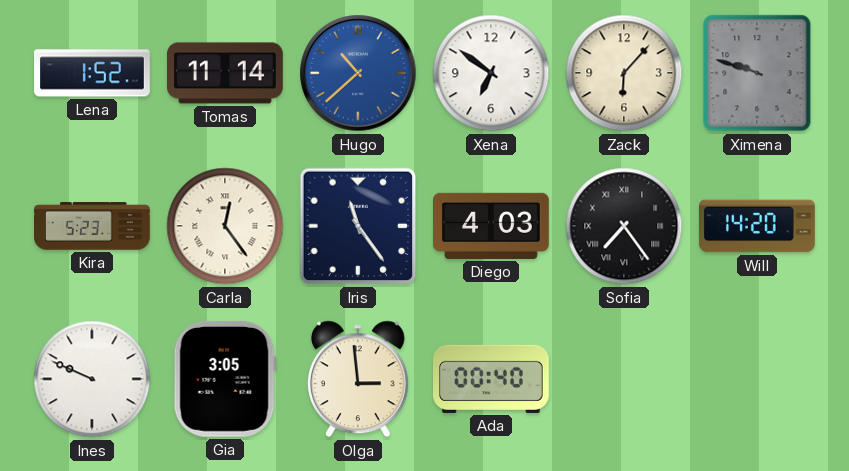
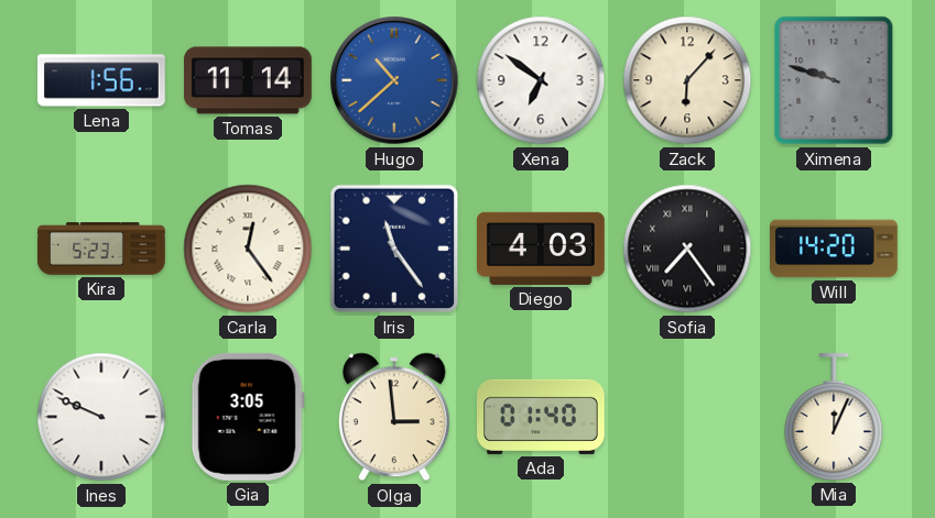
Lena: 1:52 -> 1:56
Ada: 00:40 -> 01:40
Mia: none -> 12:04
